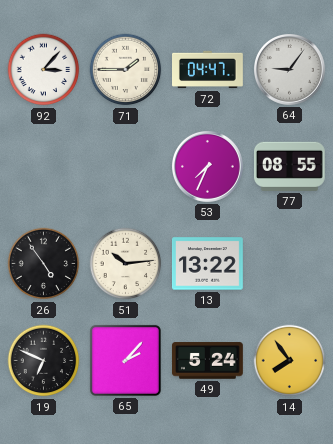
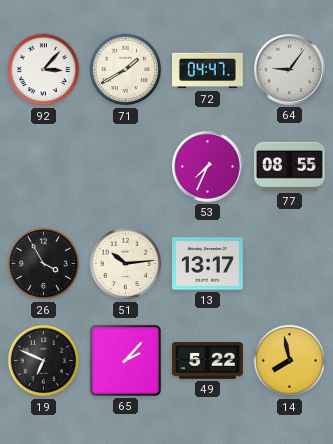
71: 1:45 -> 1:40
26: 4:54 -> 3:55
13: 13:22 -> 13:17
49: 5:24 -> 5:22
14: 7:54 -> 7:58
